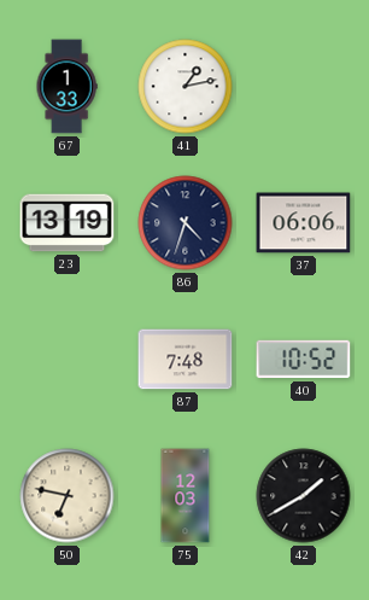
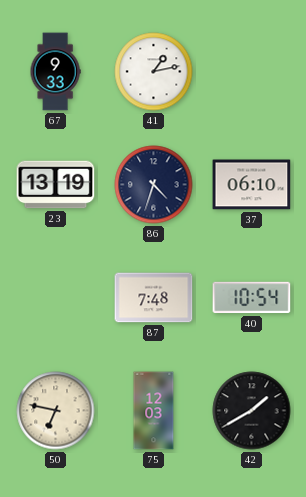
67: 1:33 -> 9:33
37: 06:06 -> 06:10
40: 10:52 -> 10:54
